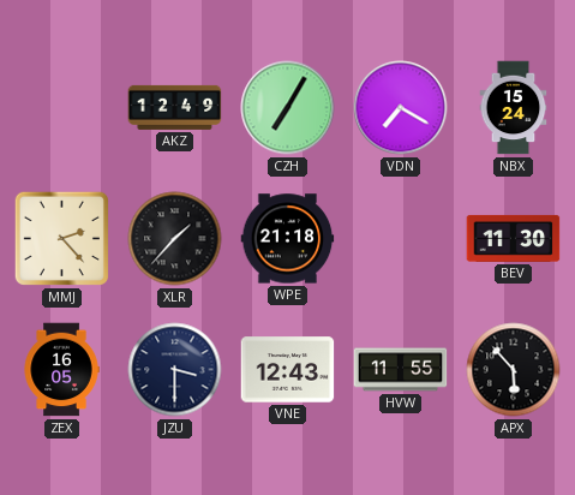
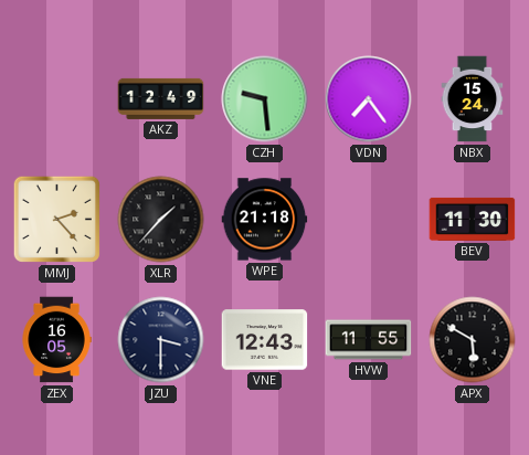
CZH: 7:05 -> 9:29
VDN: 7:20 -> 7:24
APX: 5:53 -> 5:50
